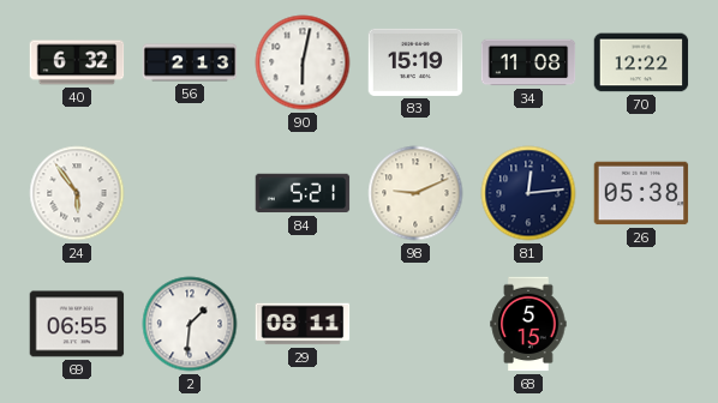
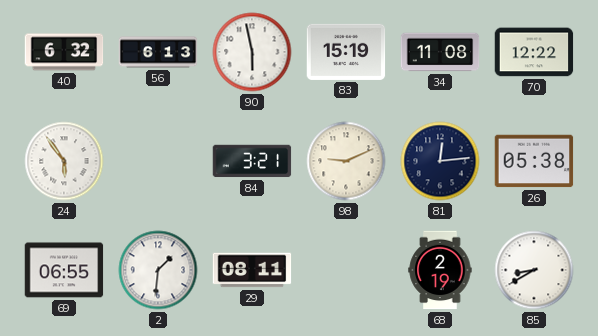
56: 2:13 -> 6:13
90: 6:02 -> 5:58
84: 5:21 -> 3:21
68: 5:15 -> 2:19
85: none -> 8:40
